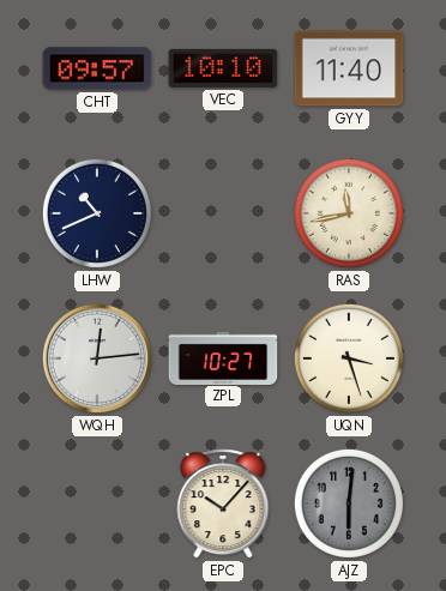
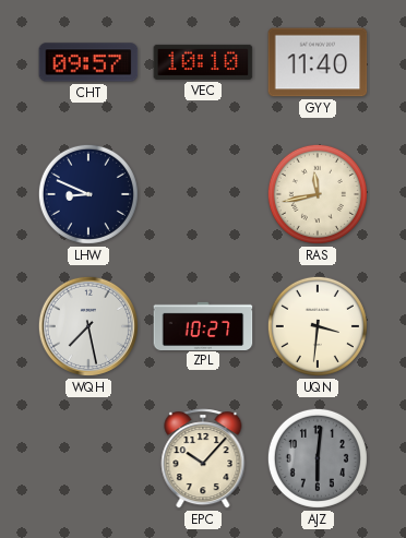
LHW: 10:41 -> 8:49
WQH: 12:14 -> 7:28
UQN: 3:27 -> 3:31
